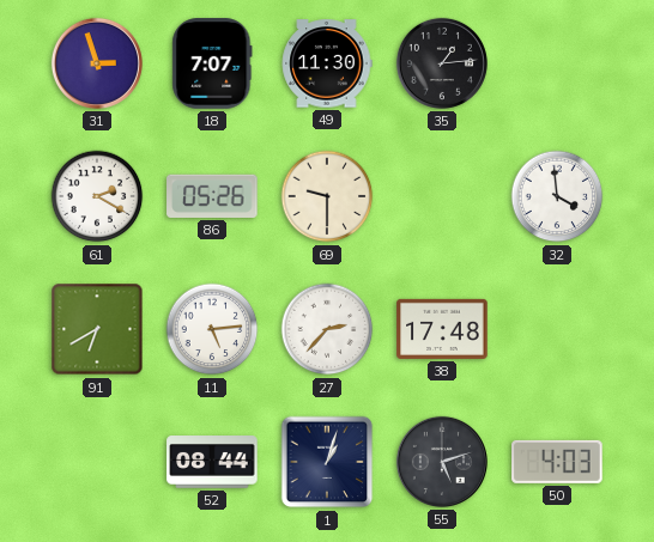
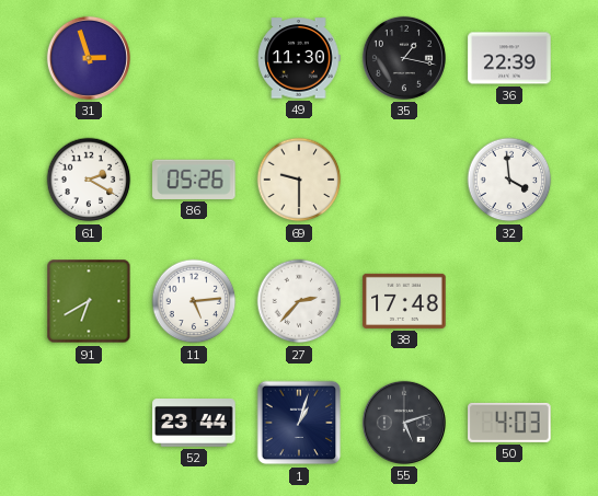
18: 7:07 -> none
35: 1:14 -> 1:17
36: none -> 22:39
52: 08:44 -> 23:44
